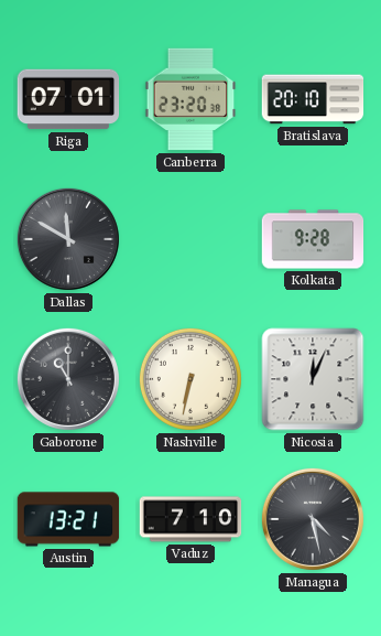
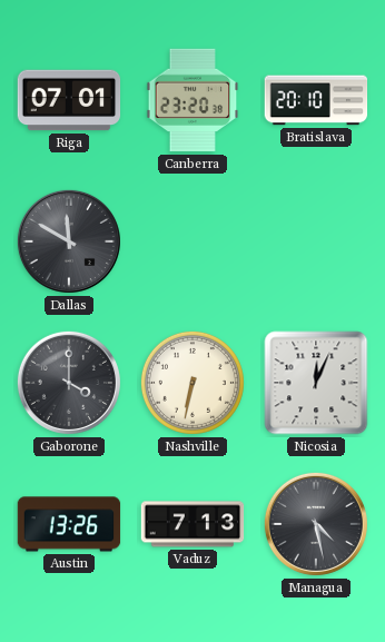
Kolkata: 9:28 -> none
Gaborone: 11:00 -> 4:00
Austin: 13:21 -> 13:26
Vaduz: 7:10 -> 7:13
